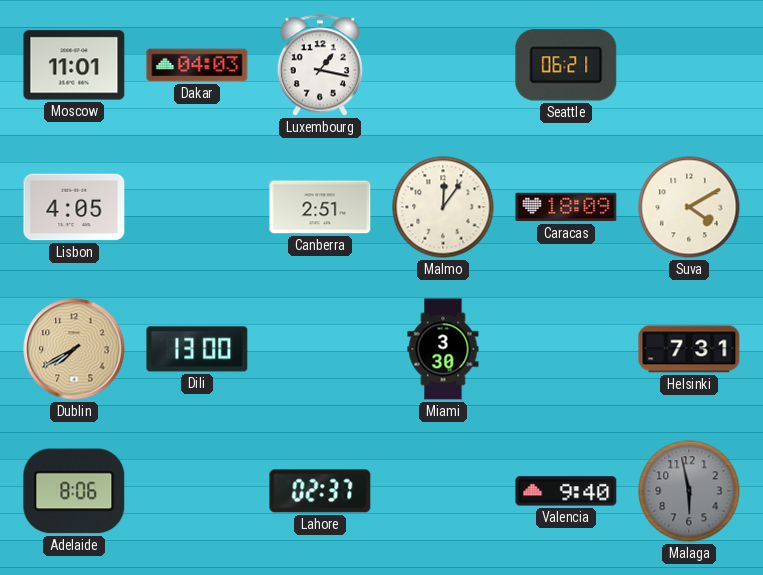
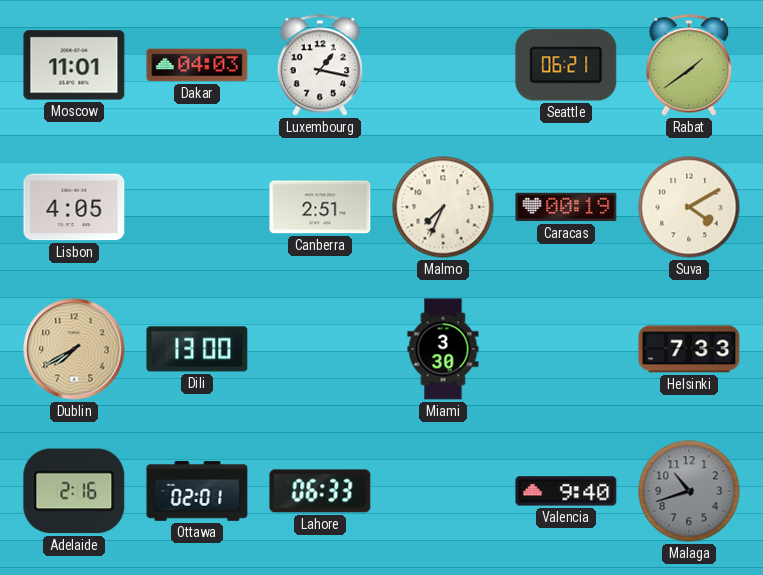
Rabat: none -> 1:39
Malmo: 12:06 -> 7:34
Caracas: 18:09 -> 00:19
Helsinki: 7:31 -> 7:33
Adelaide: 8:06 -> 2:16
Ottawa: none -> 02:01
Lahore: 02:37 -> 06:33
Malaga: 5:58 -> 10:42
